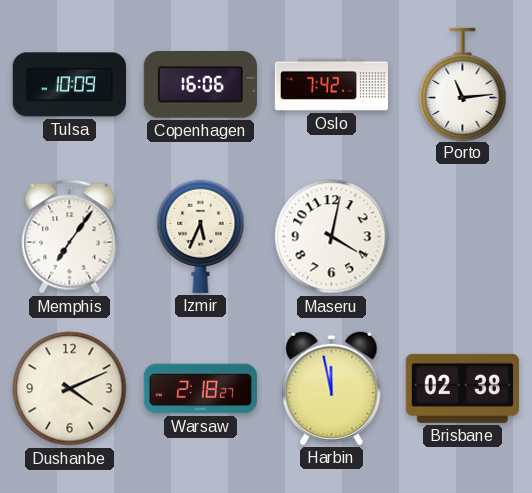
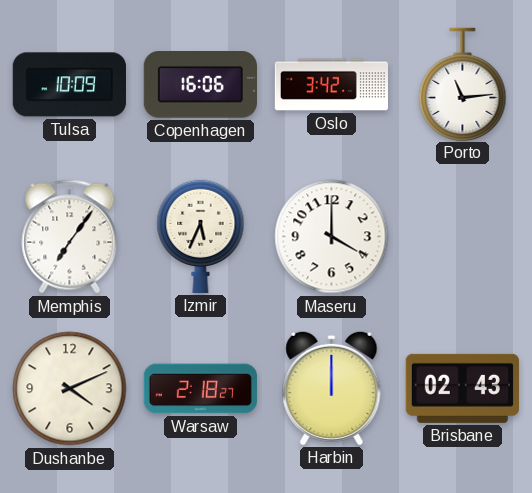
Oslo: 7:42 -> 3:42
Maseru: 4:02 -> 4:00
Harbin: 11:58 -> 12:00
Brisbane: 02:38 -> 02:43
